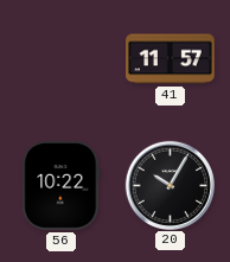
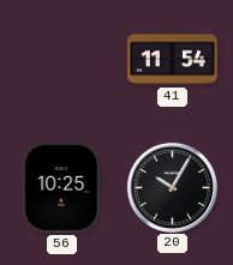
41: 11:57 -> 11:54
56: 10:22 -> 10:25
